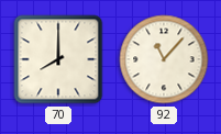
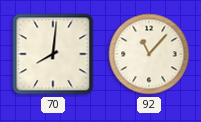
70: 8:00 -> 8:01
